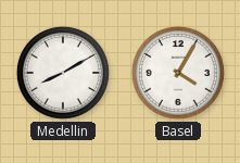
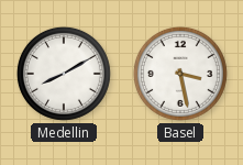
Basel: 4:05 -> 3:28
